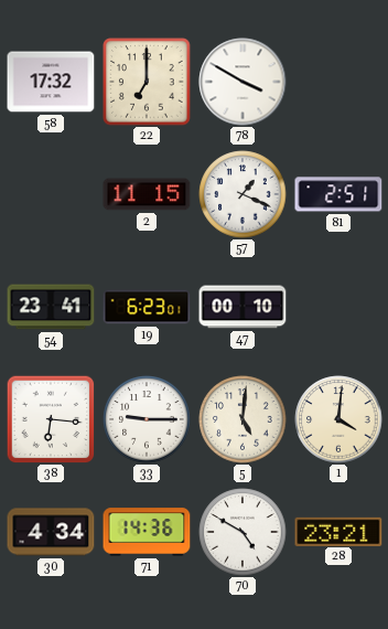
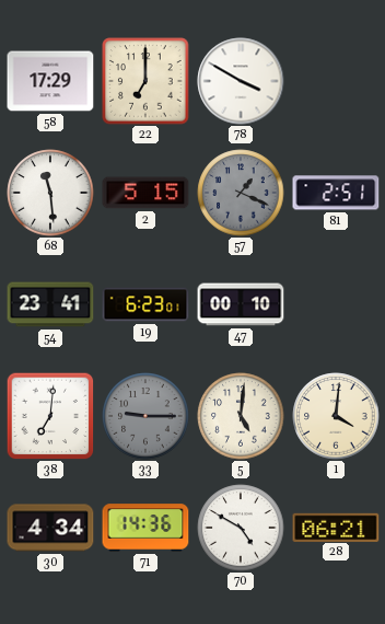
58: 17:32 -> 17:29
68: none -> 11:29
2: 11:15 -> 5:15
57 dial: white -> grey
38: 6:16 -> 7:01
33 dial: white -> grey
28: 23:21 -> 06:21
